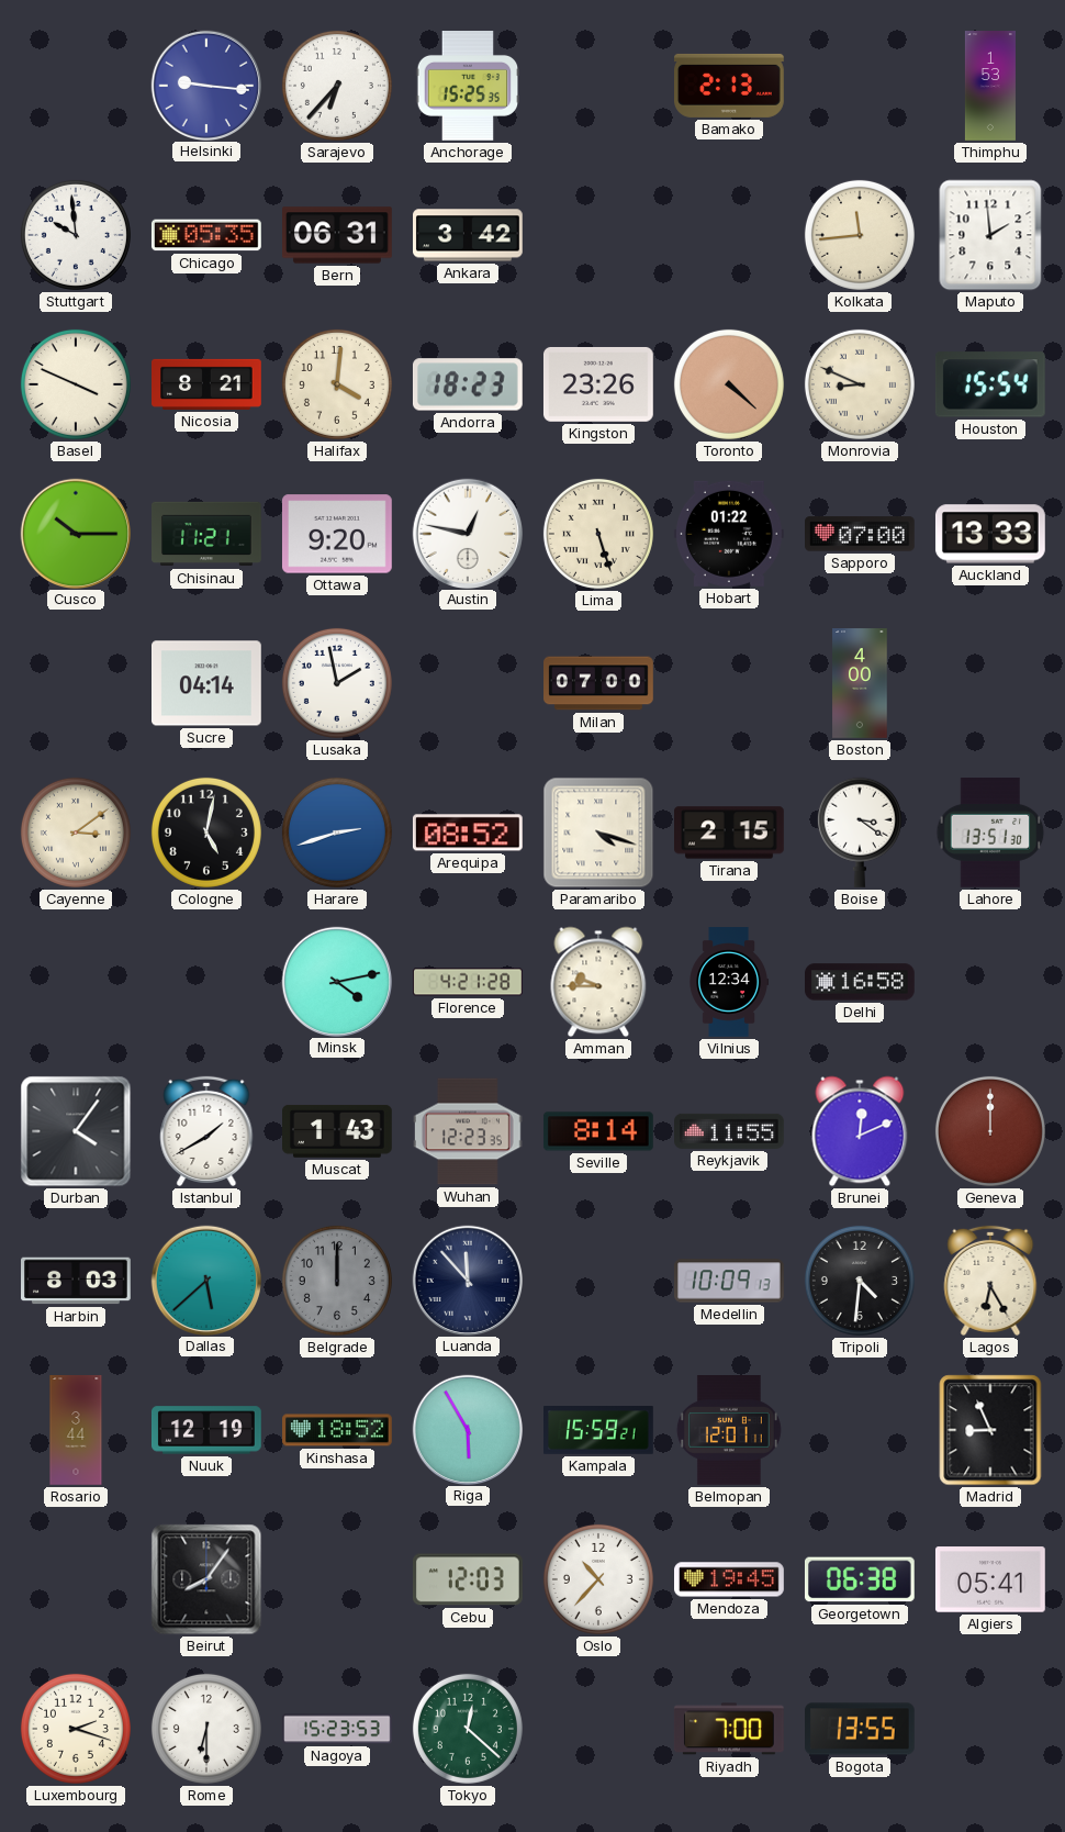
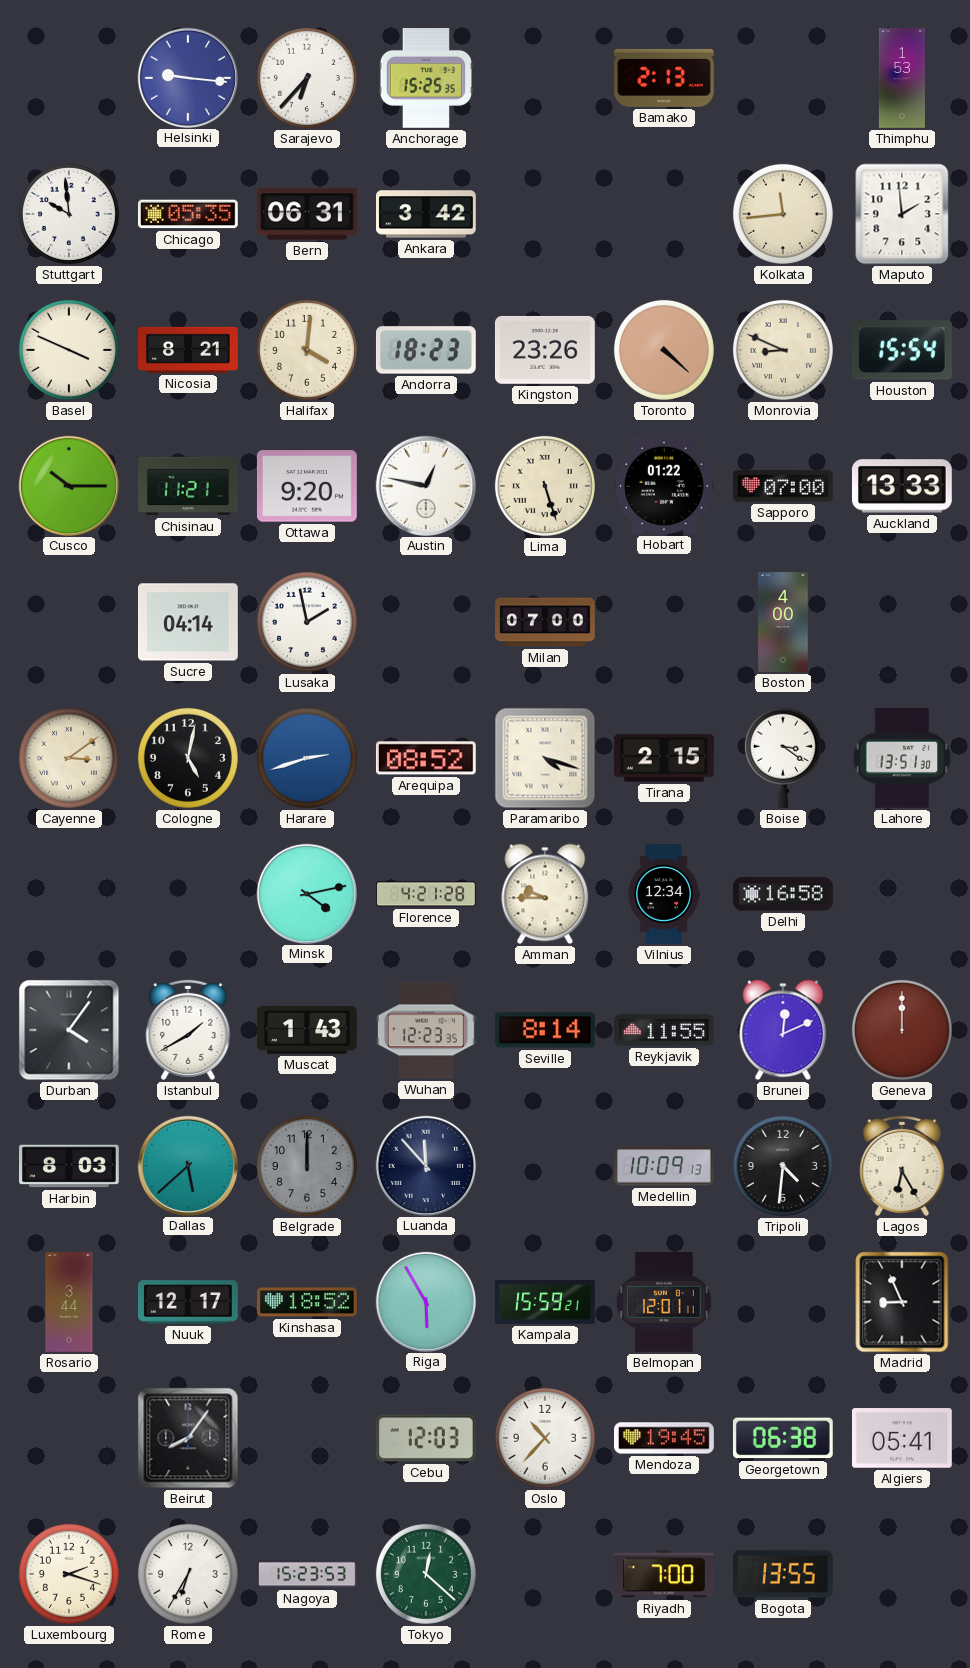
Nuuk: 12:19 -> 12:17
Rome: 6:30 -> 6:35
